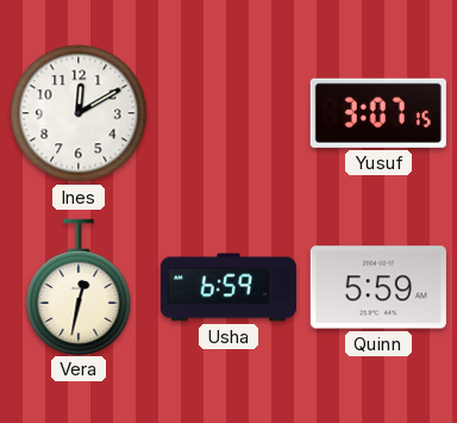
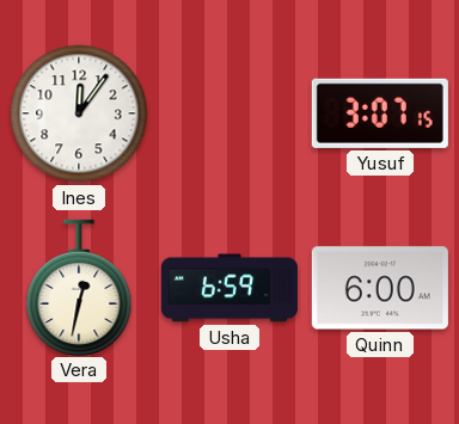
Ines: 12:10 -> 12:06
Quinn: 5:59 -> 6:00
